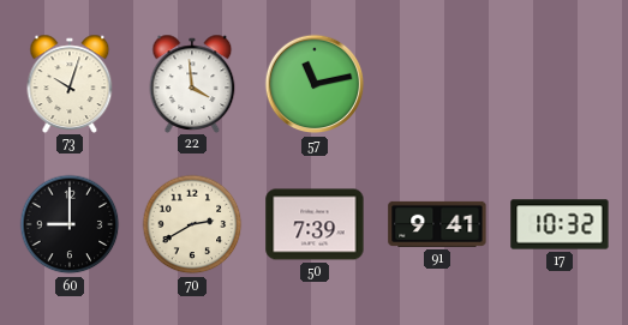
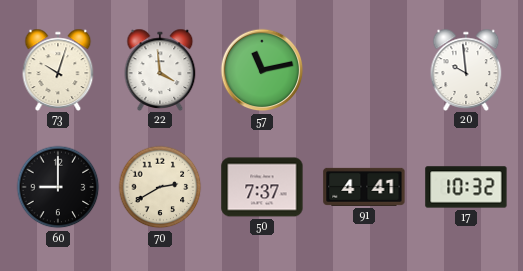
20: none -> 9:59
50: 7:39 -> 7:37
91: 9:41 -> 4:41
